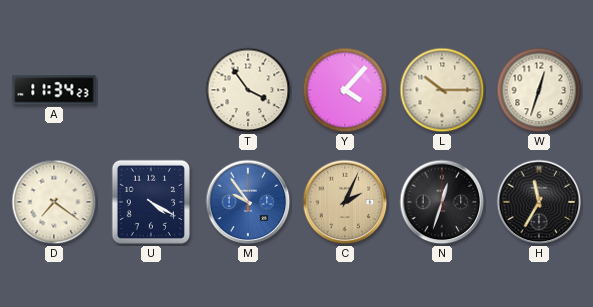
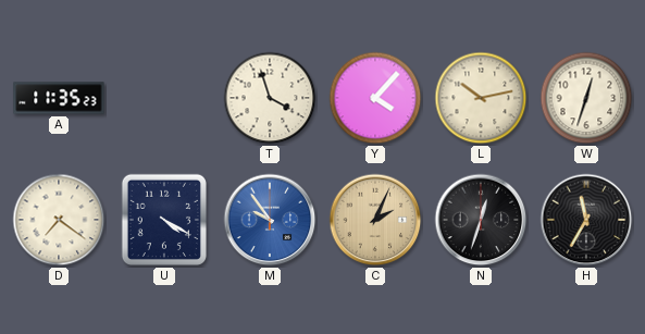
A: 11:34 -> 11:35
T: 3:54 -> 3:57
L: 10:15 -> 10:13
